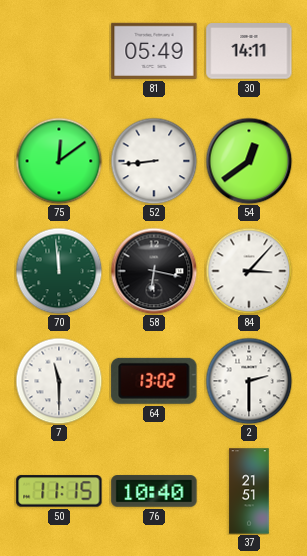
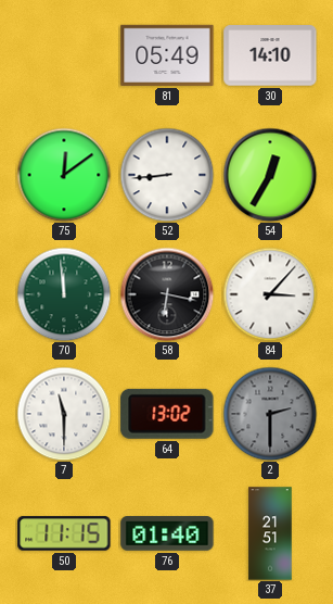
30: 14:11 -> 14:10
54: 12:39 -> 12:35
2 dial: white -> grey
76: 10:40 -> 01:40
